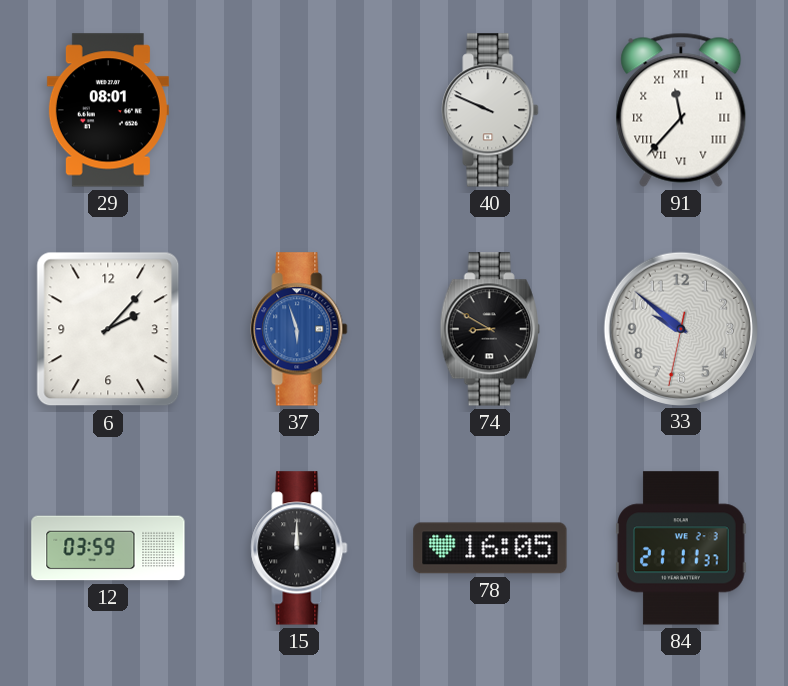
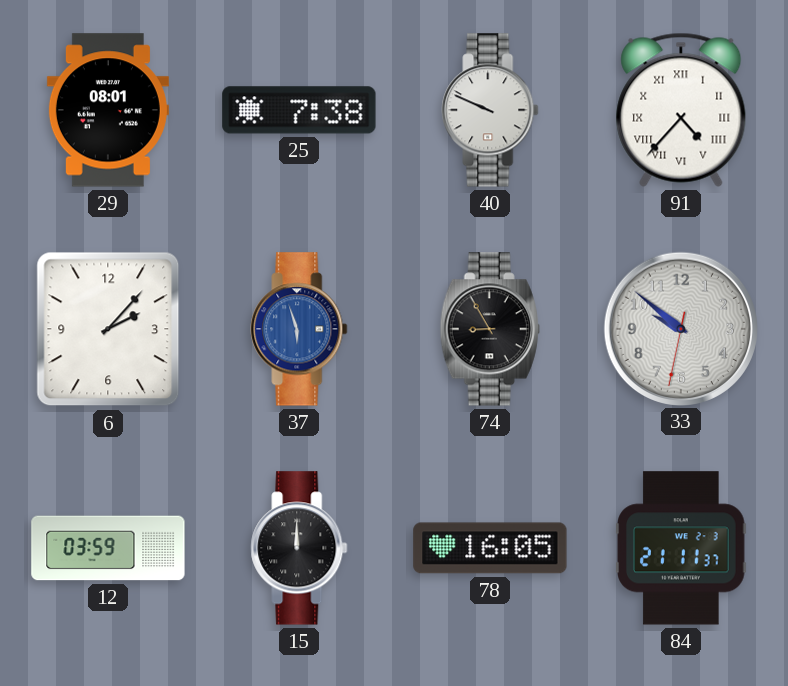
25: none -> 7:38
91: 11:37 -> 4:37
74: 8:50 -> 8:55
